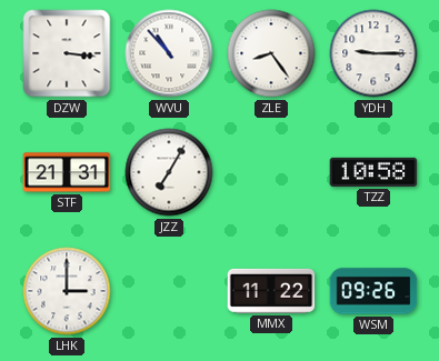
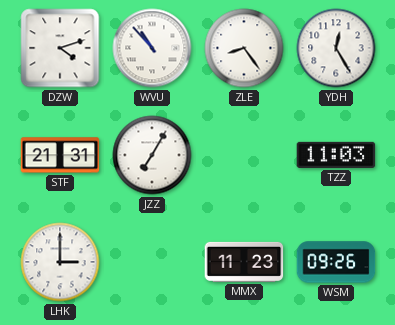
DZW: 3:16 -> 4:12
YDH: 9:15 -> 12:25
TZZ: 10:58 -> 11:03
MMX: 11:22 -> 11:23
